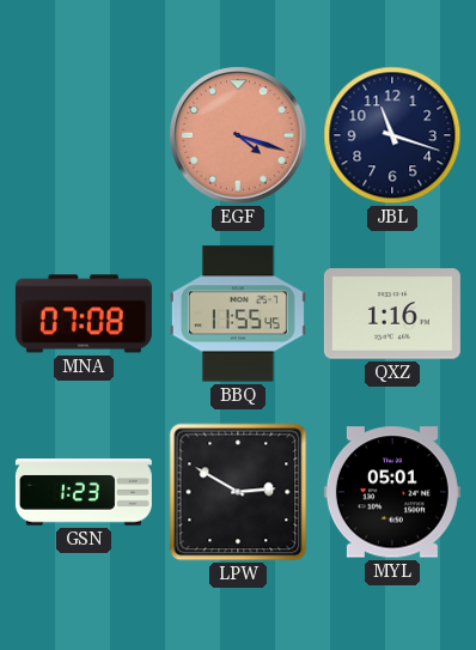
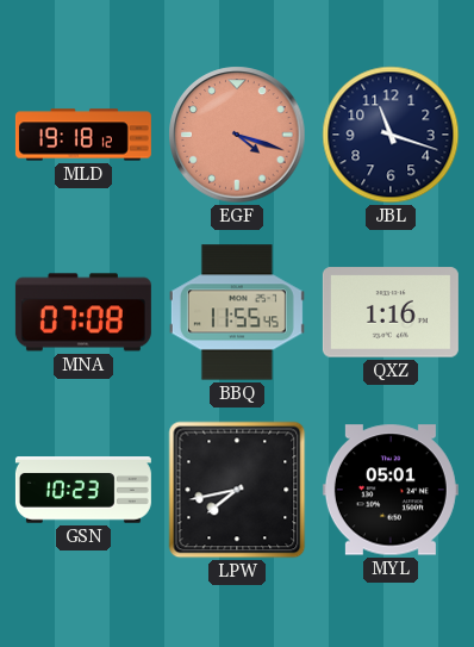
MLD: none -> 19:18
GSN: 1:23 -> 10:23
LPW: 2:50 -> 7:43
